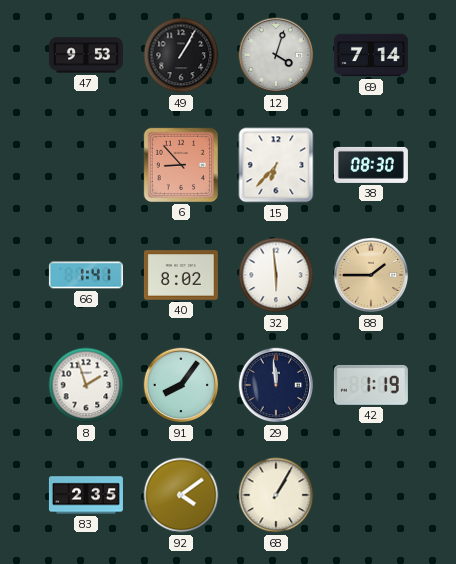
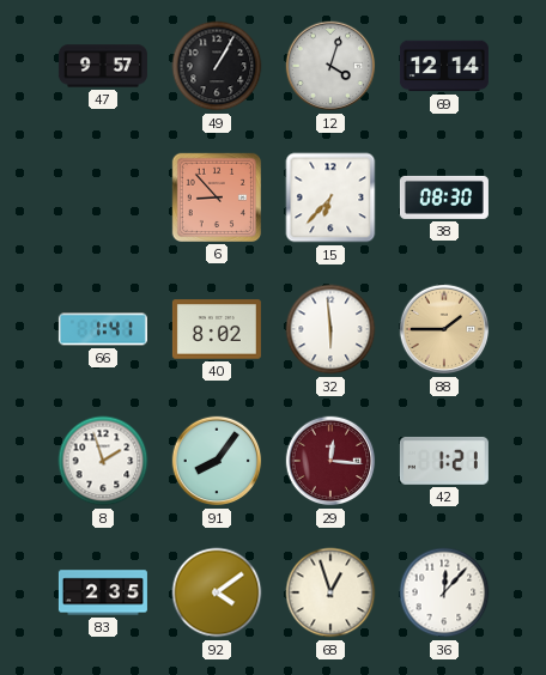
47: 9:53 -> 9:57
69: 7:14 -> 12:14
29: 11:59 -> 12:16
29 dial: navy -> burgundy
42: 1:19 -> 1:21
68: 1:05 -> 12:57
36: none -> 12:07
